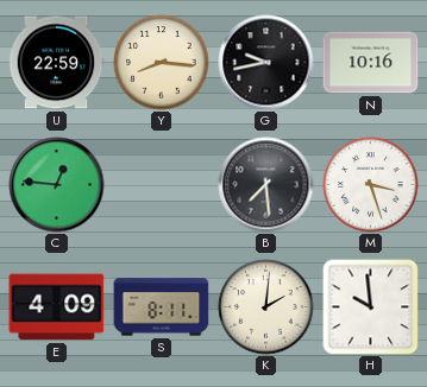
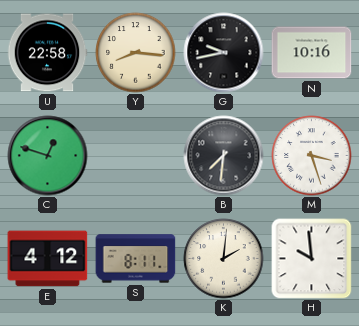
U: 22:59 -> 22:58
C: 12:46 -> 12:48
B: 7:29 -> 7:31
E: 4:09 -> 4:12
